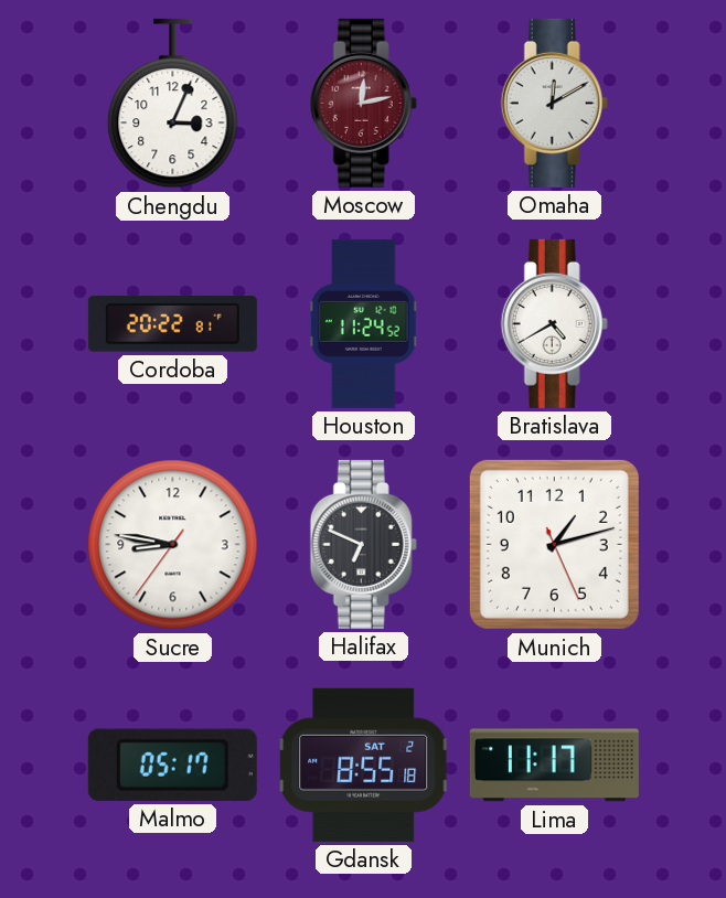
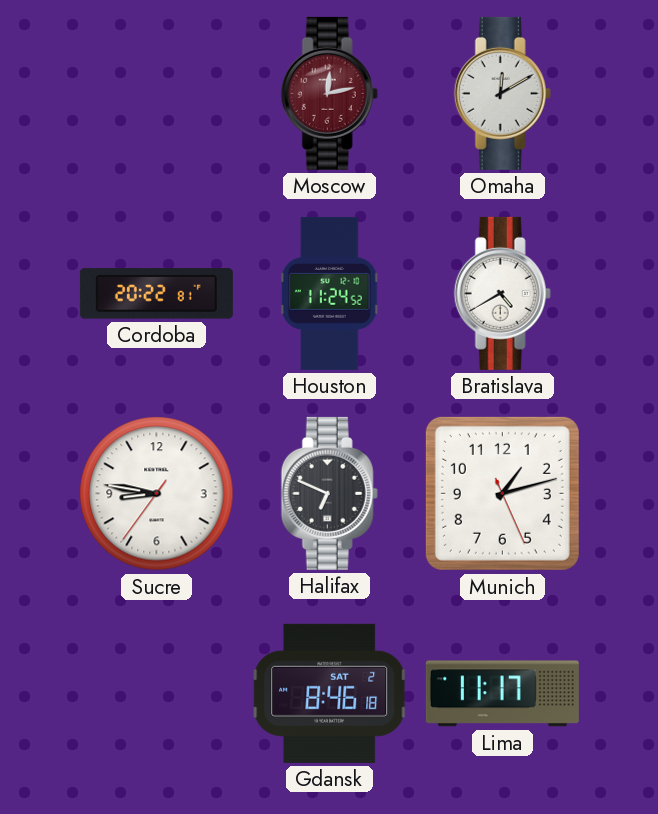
Chengdu: 3:04 -> none
Malmo: 05:17 -> none
Gdansk: 8:55 -> 8:46
